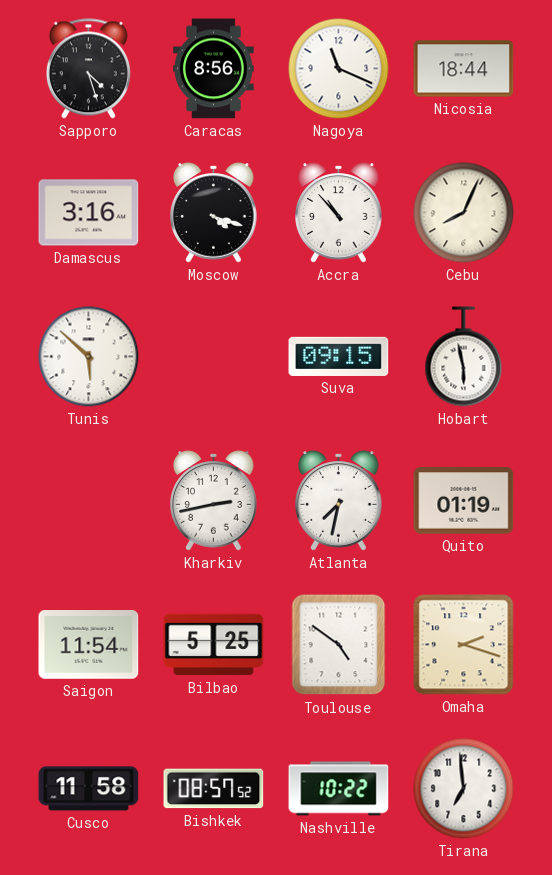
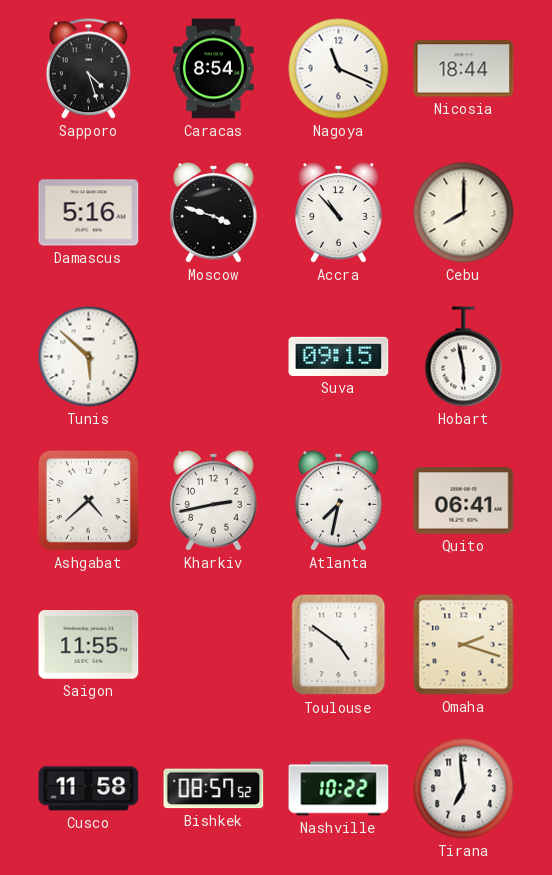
Caracas: 8:56 -> 8:54
Damascus: 3:16 -> 5:16
Moscow: 4:18 -> 3:48
Cebu: 8:04 -> 8:00
Ashgabat: none -> 4:38
Quito: 01:19 -> 06:41
Saigon: 11:54 -> 11:55
Bilbao: 5:25 -> none
